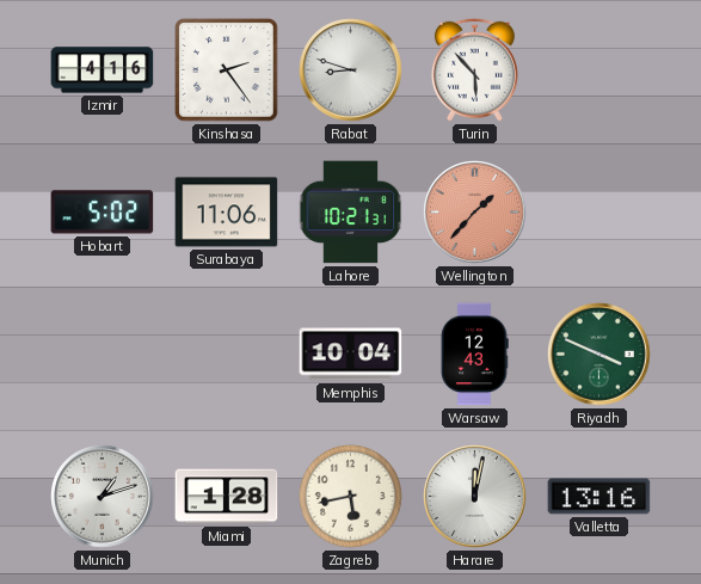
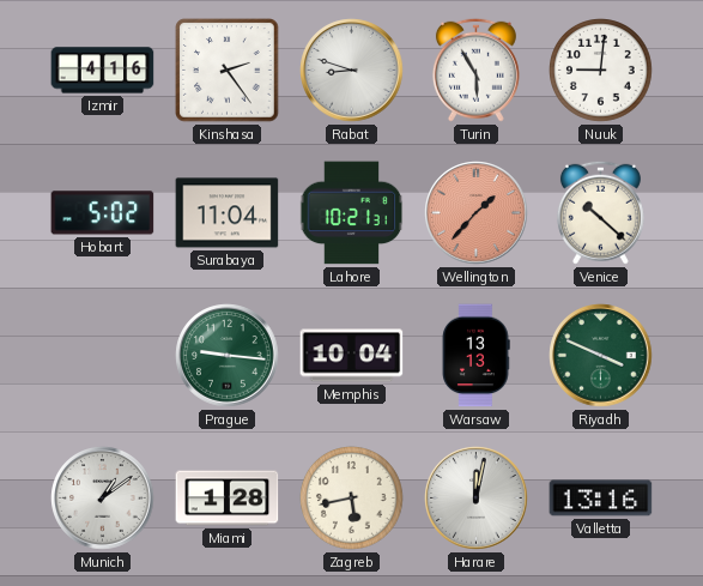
Turin: 5:53 -> 5:55
Nuuk: none -> 9:01
Surabaya: 11:06 -> 11:04
Venice: none -> 10:22
Prague: none -> 9:16
Warsaw: 12:43 -> 13:13
Munich: 1:12 -> 1:09
